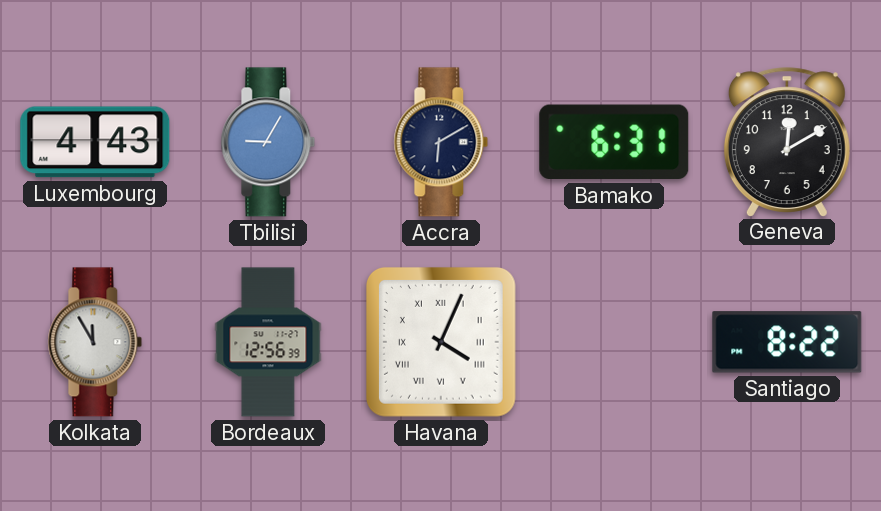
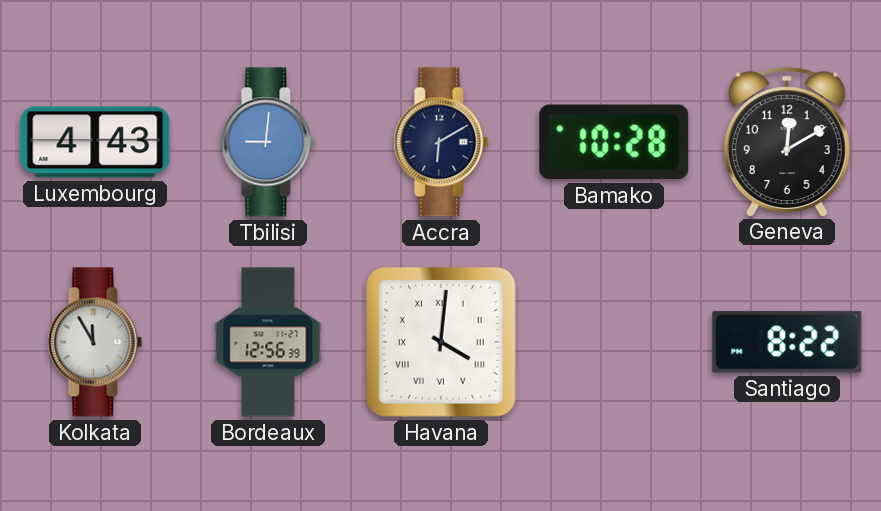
Tbilisi: 9:05 -> 9:01
Bamako: 6:31 -> 10:28
Havana: 4:04 -> 4:01
